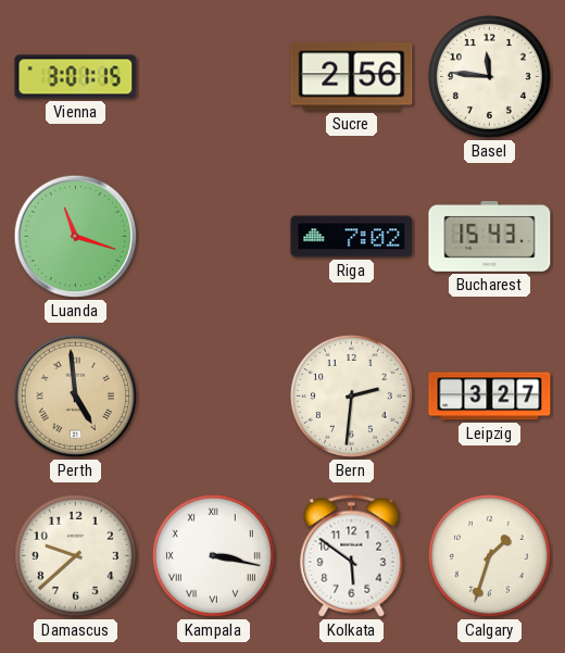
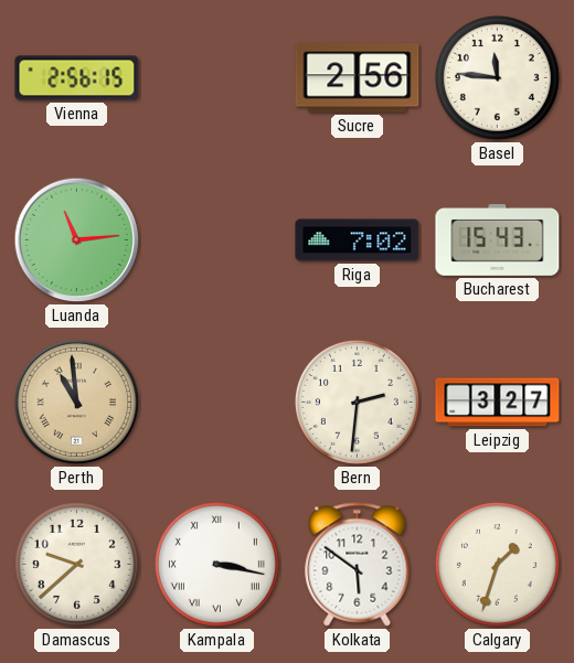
Vienna: 3:01 -> 2:56
Luanda: 11:18 -> 11:14
Perth: 4:59 -> 10:59
